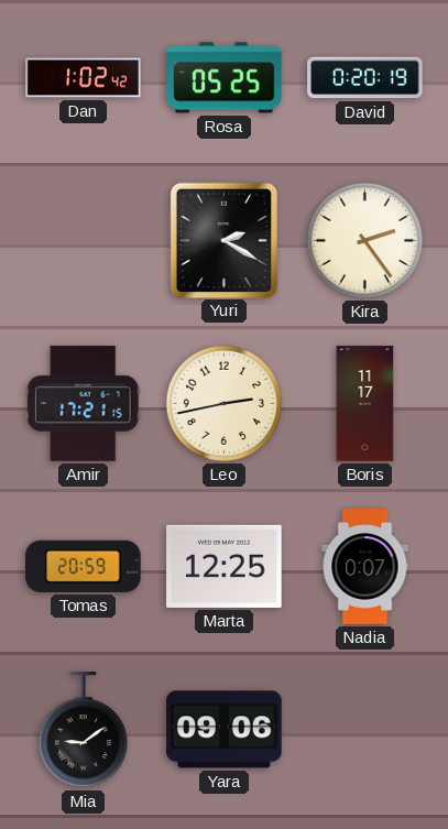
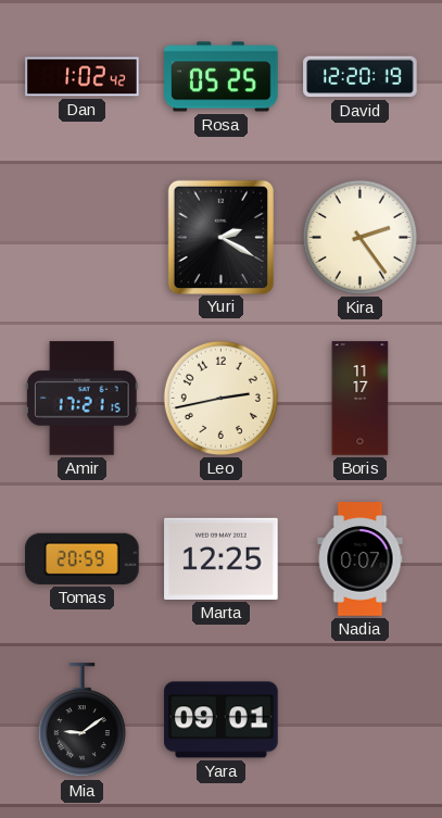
David: 0:20 -> 12:20
Yara: 09:06 -> 09:01
